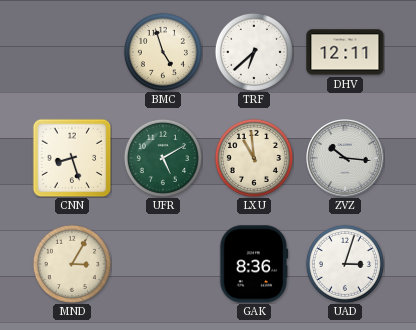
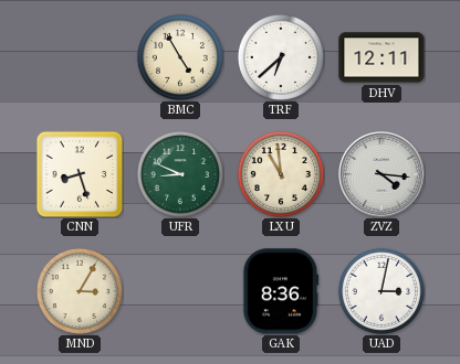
BMC: 4:57 -> 4:55
UFR: 5:10 -> 8:49
ZVZ: 10:16 -> 4:16
UAD: 3:03 -> 3:02
